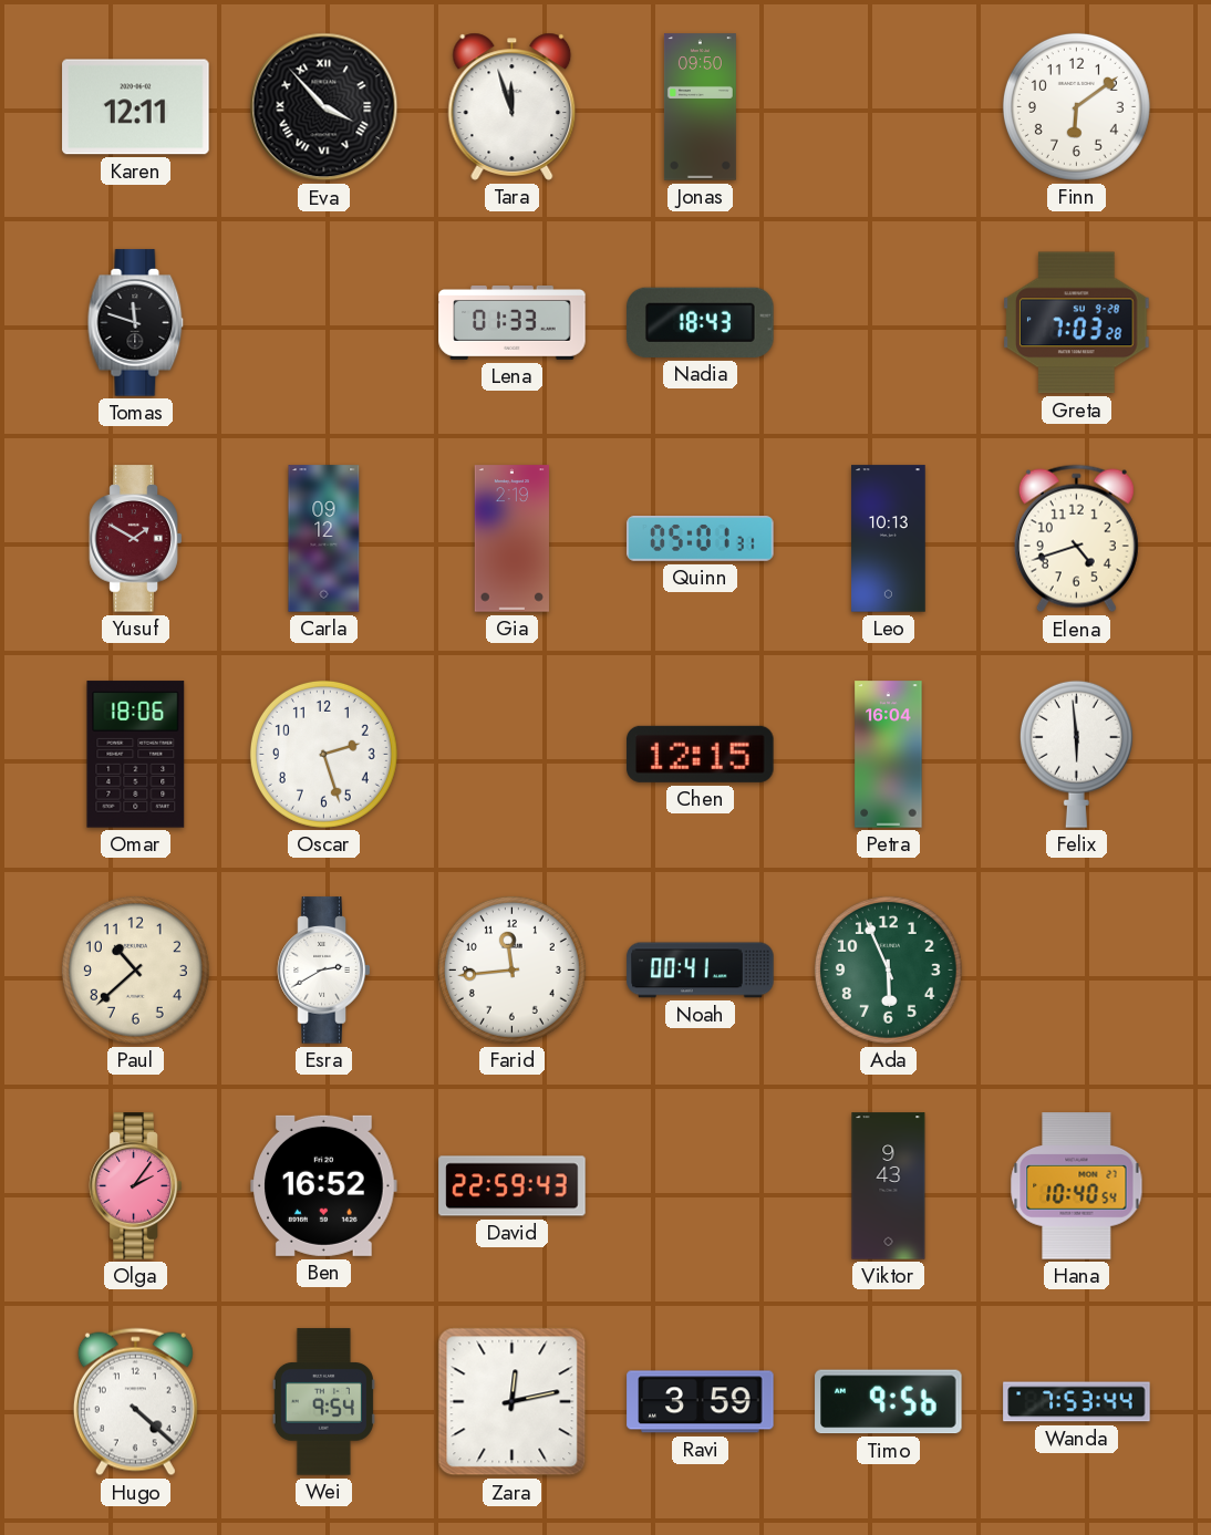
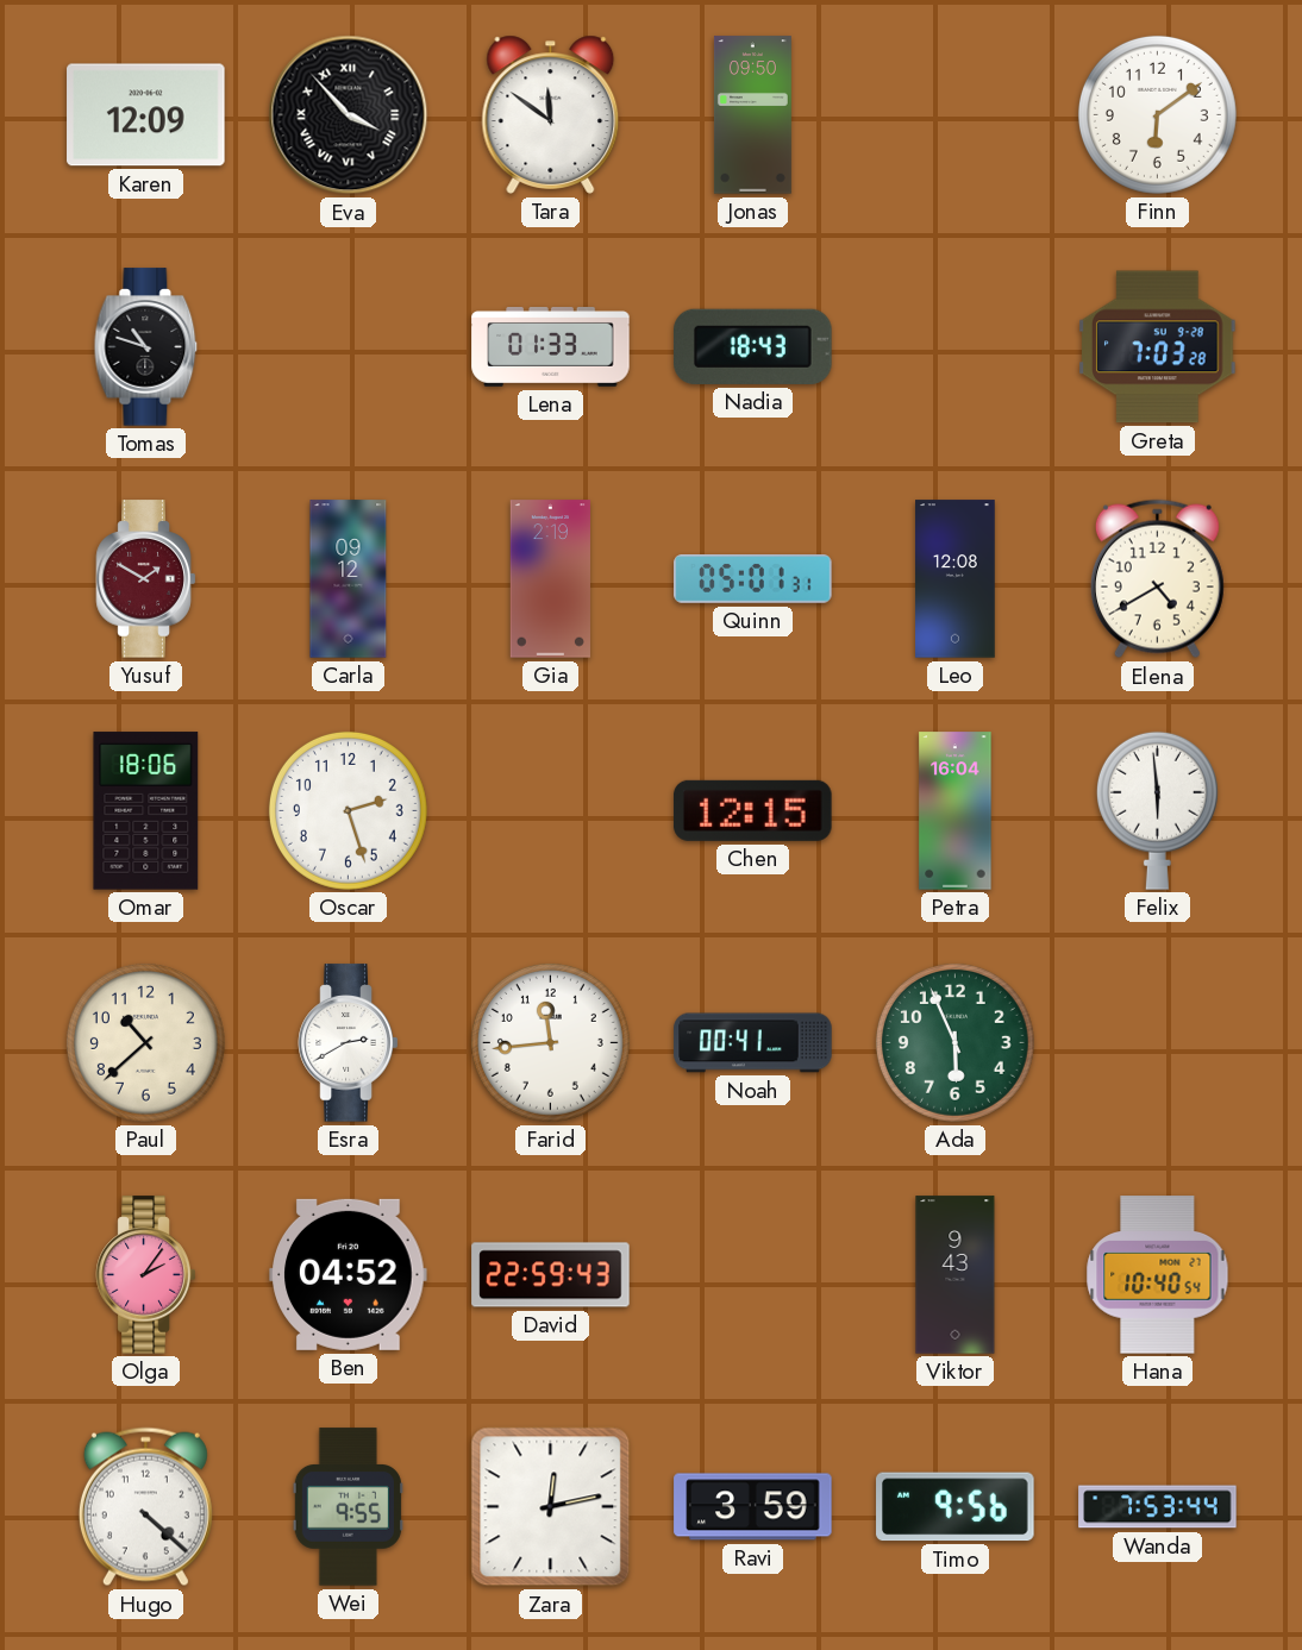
Karen: 12:11 -> 12:09
Tara: 11:57 -> 11:51
Tomas: 11:48 -> 10:48
Leo: 10:13 -> 12:08
Elena: 4:42 -> 4:40
Ben: 16:52 -> 04:52
Wei: 9:54 -> 9:55
